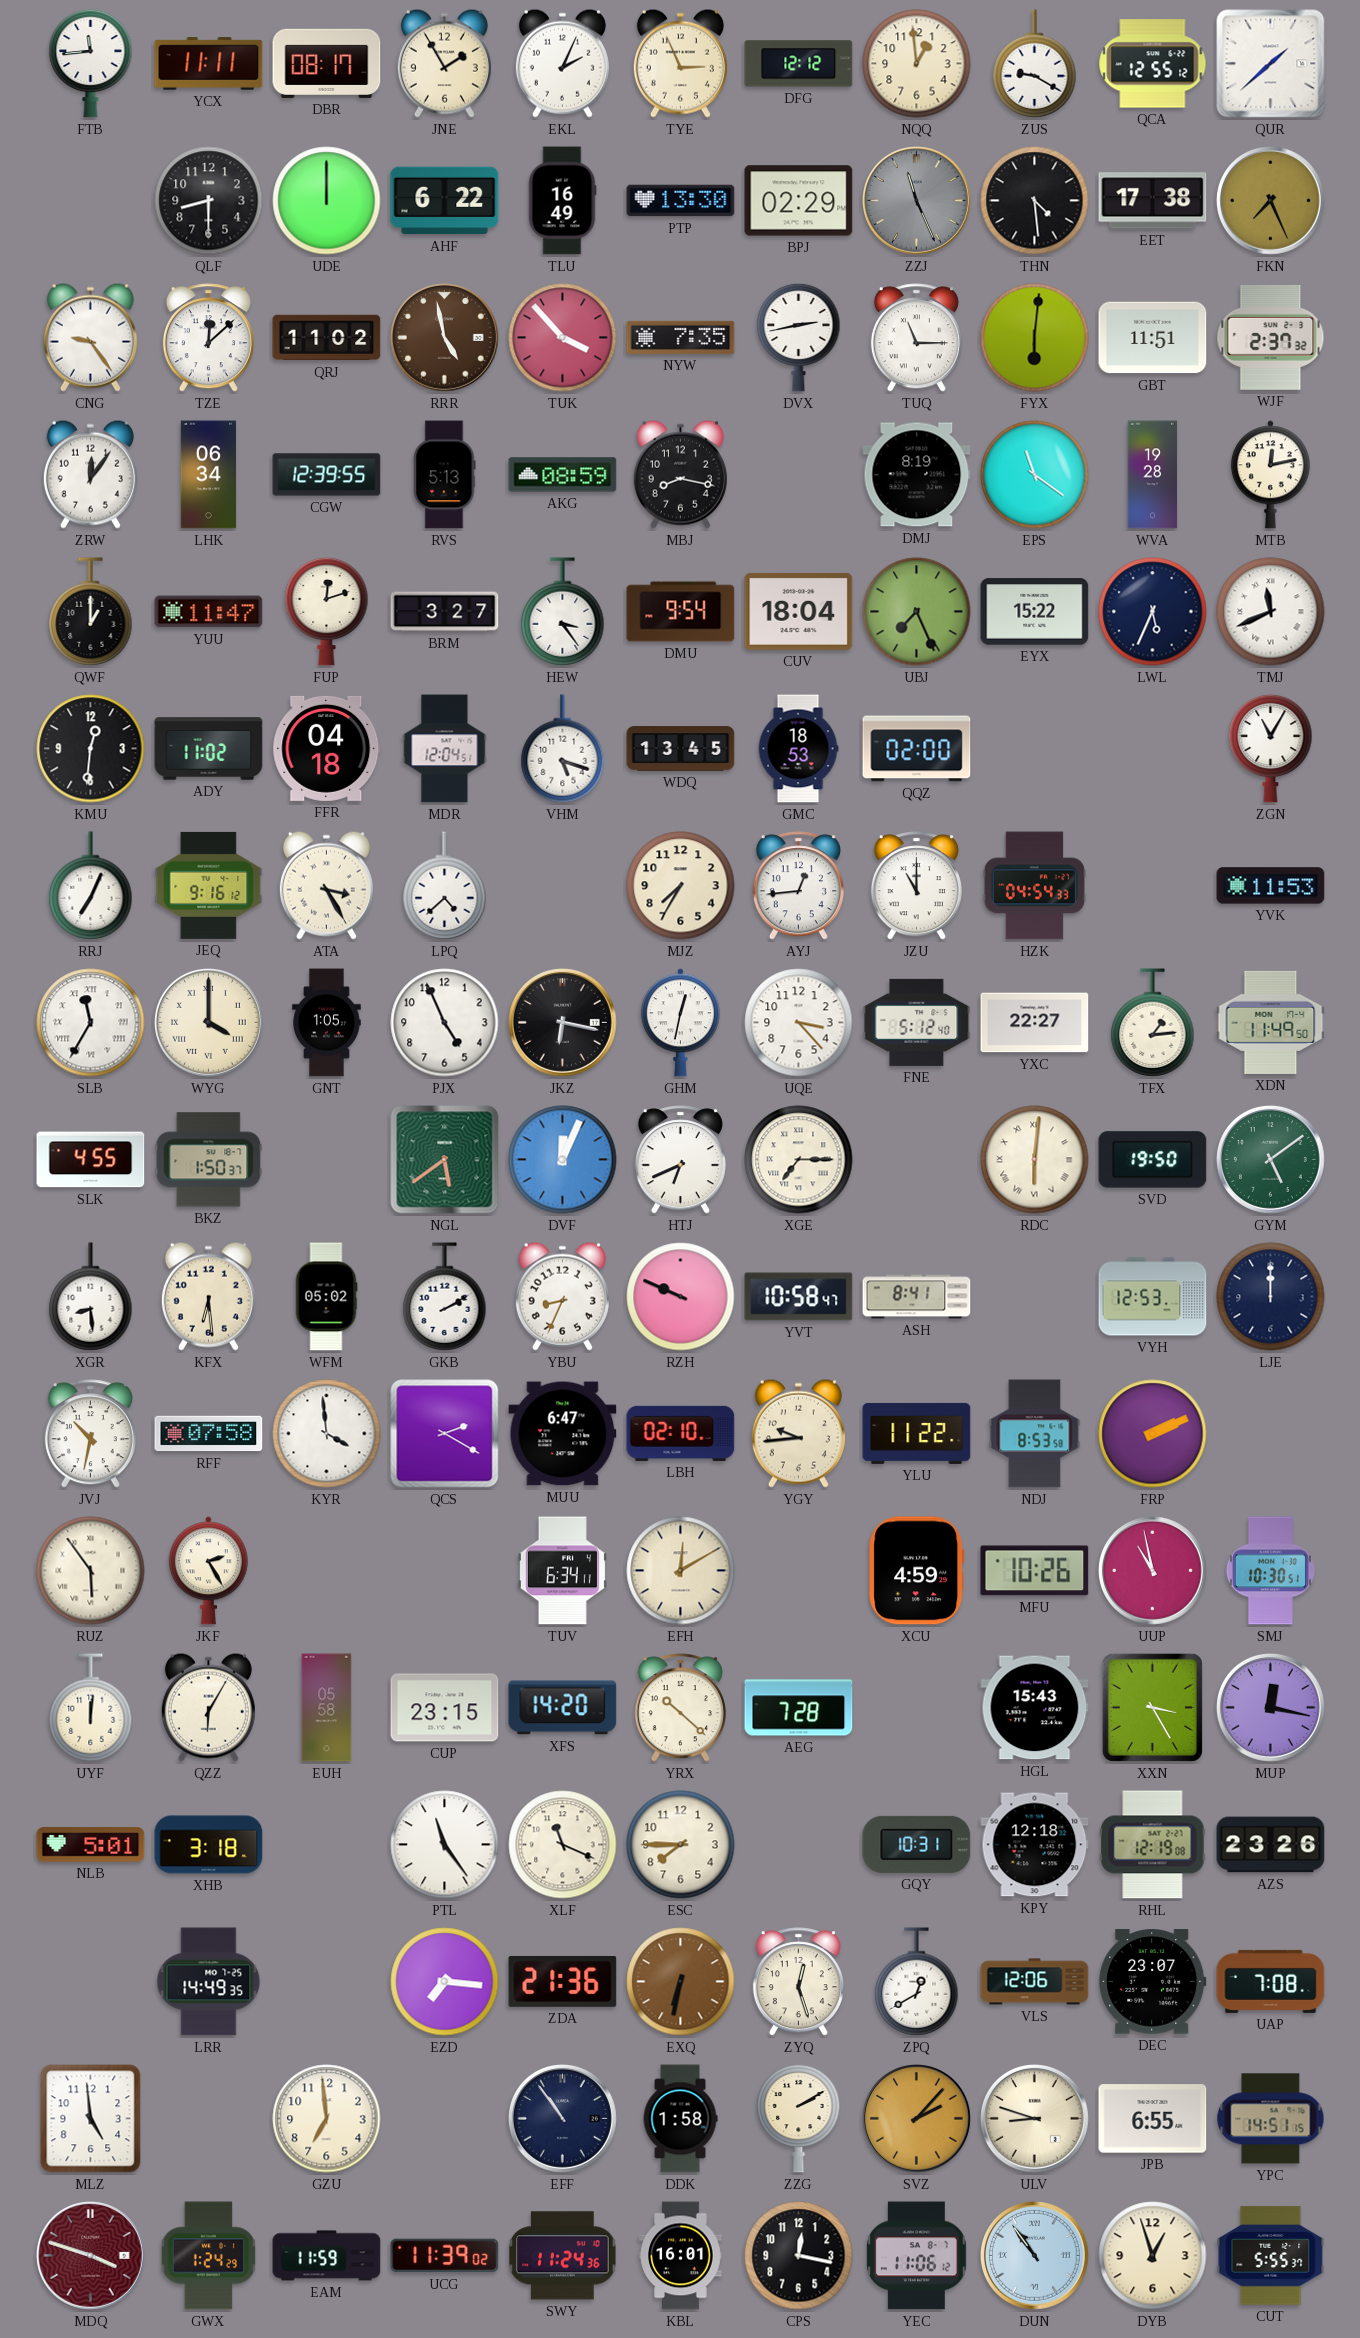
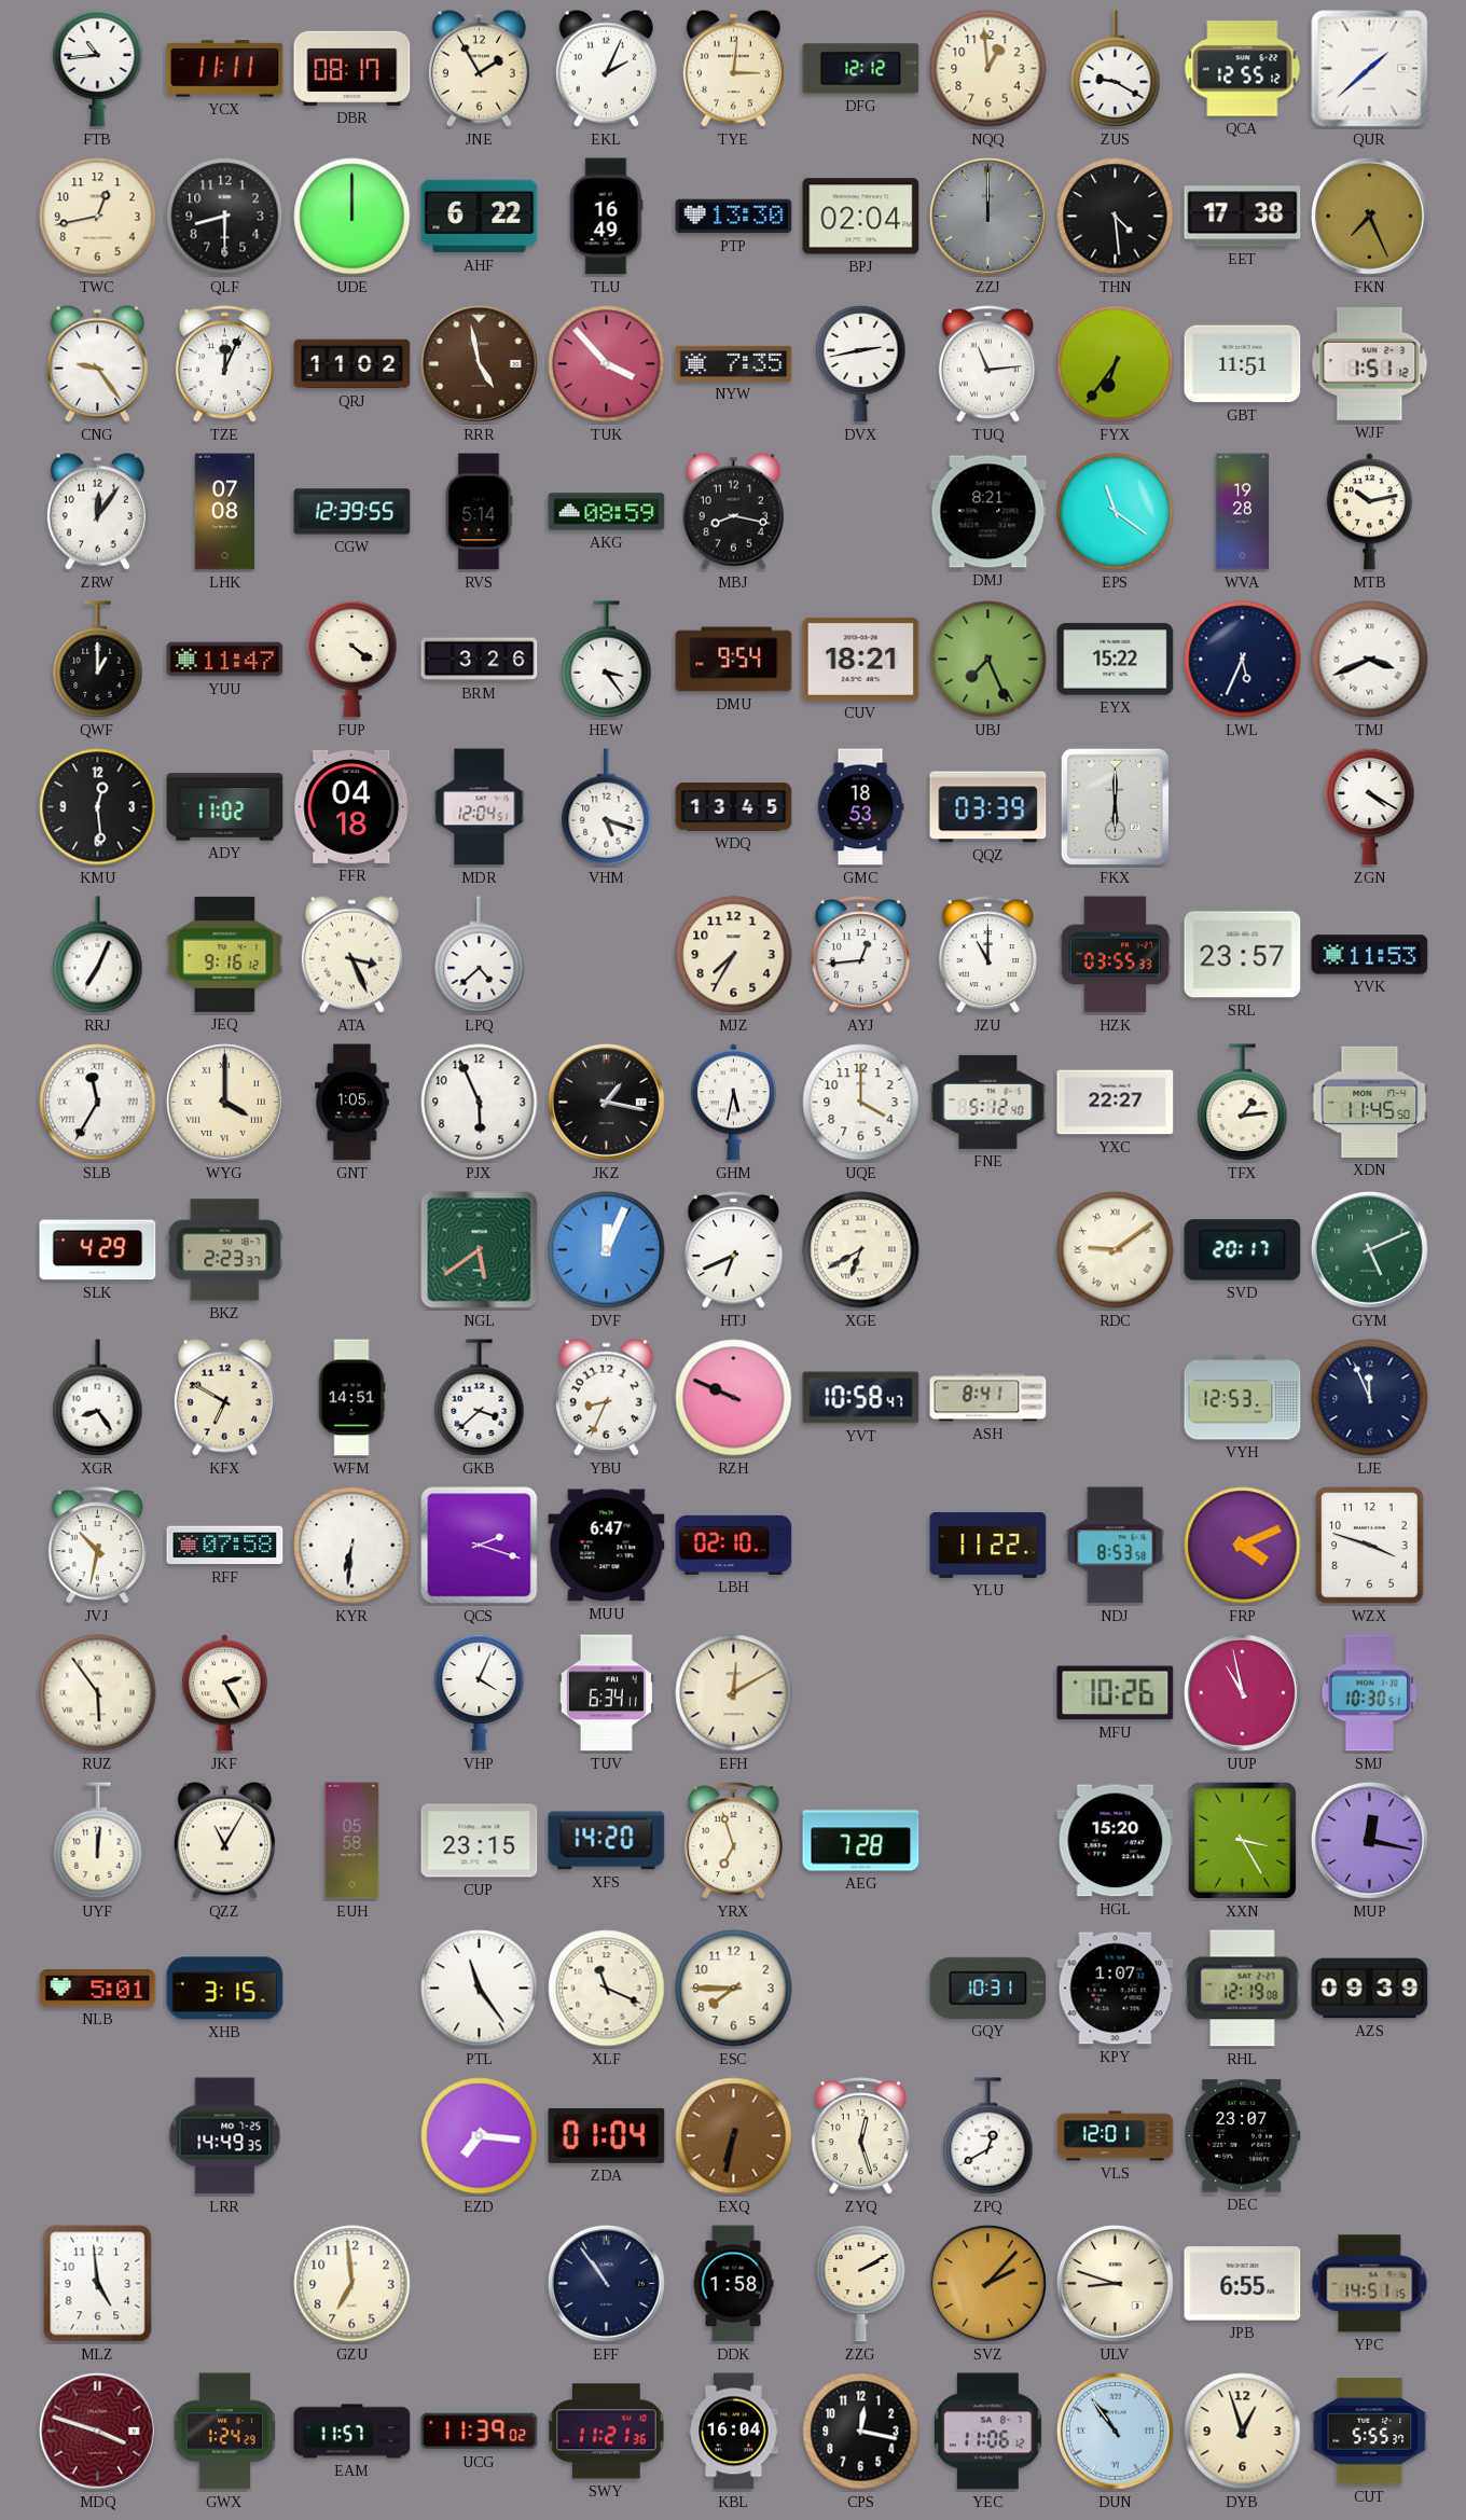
FTB: 11:44 -> 10:44
TYE: 2:56 -> 3:01
TWC: none -> 12:43
BPJ: 02:29 -> 02:04
ZZJ: 11:26 -> 12:00
TZE: 12:08 -> 12:04
TUQ: 11:15 -> 11:14
FYX: 6:01 -> 6:36
WJF: 2:37 -> 1:51
LHK: 06:34 -> 07:08
RVS: 5:13 -> 5:14
DMJ: 8:19 -> 8:21
MTB: 12:13 -> 10:13
FUP: 12:12 -> 4:21
BRM: 3:27 -> 3:26
CUV: 18:04 -> 18:21
TMJ: 11:41 -> 3:41
KMU: 12:31 -> 12:29
QQZ: 02:00 -> 03:39
FKX: none -> 6:00
ZGN: 11:05 -> 4:20
ATA: 3:25 -> 3:26
HZK: 04:54 -> 03:55
SRL: none -> 23:57
PJX: 4:56 -> 5:56
JKZ: 6:17 -> 1:17
GHM: 12:32 -> 5:32
UQE: 3:23 -> 4:00
XDN: 11:49 -> 11:45
SLK: 4:55 -> 4:29
BKZ: 1:50 -> 2:23
XGE: 7:15 -> 6:40
RDC: 6:01 -> 9:09
SVD: 19:50 -> 20:17
GYM: 5:09 -> 5:11
XGR: 8:29 -> 8:24
KFX: 6:29 -> 6:50
WFM: 05:02 -> 14:51
GKB: 2:10 -> 3:38
LJE: 12:00 -> 11:56
KYR: 3:59 -> 6:31
QCS: 2:20 -> 2:18
YGY: 9:44 -> none
FRP: 2:11 -> 4:11
WZX: none -> 3:48
VHP: none -> 4:04
XCU: 4:59 -> none
QZZ: 6:05 -> 11:05
YRX: 10:22 -> 6:57
HGL: 15:43 -> 15:20
XHB: 3:18 -> 3:15
KPY: 12:18 -> 1:07
AZS: 23:26 -> 09:39
ZDA: 21:36 -> 01:04
VLS: 12:06 -> 12:01
UAP: 7:08 -> none
EAM: 11:59 -> 11:57
SWY: 11:24 -> 11:21
KBL: 16:01 -> 16:04
